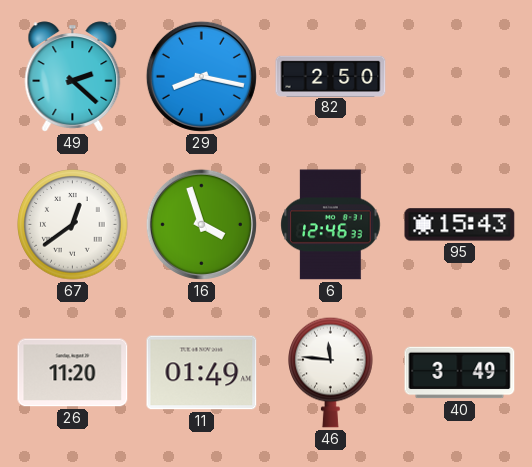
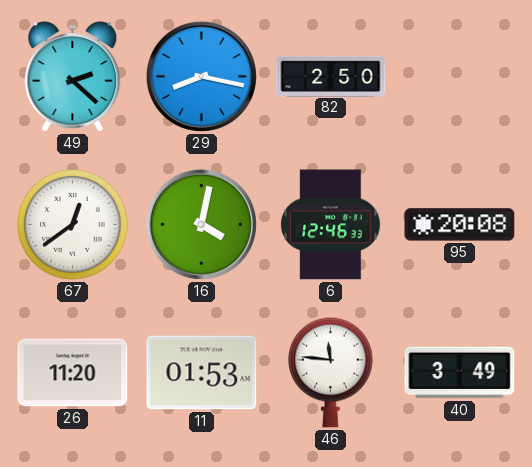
16: 3:57 -> 4:02
95: 15:43 -> 20:08
11: 01:49 -> 01:53
